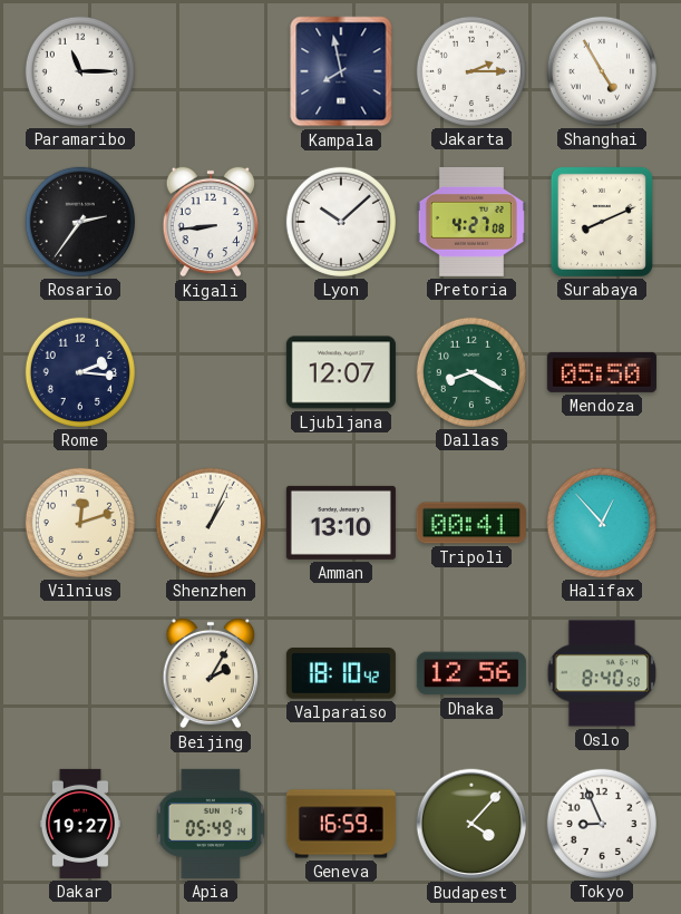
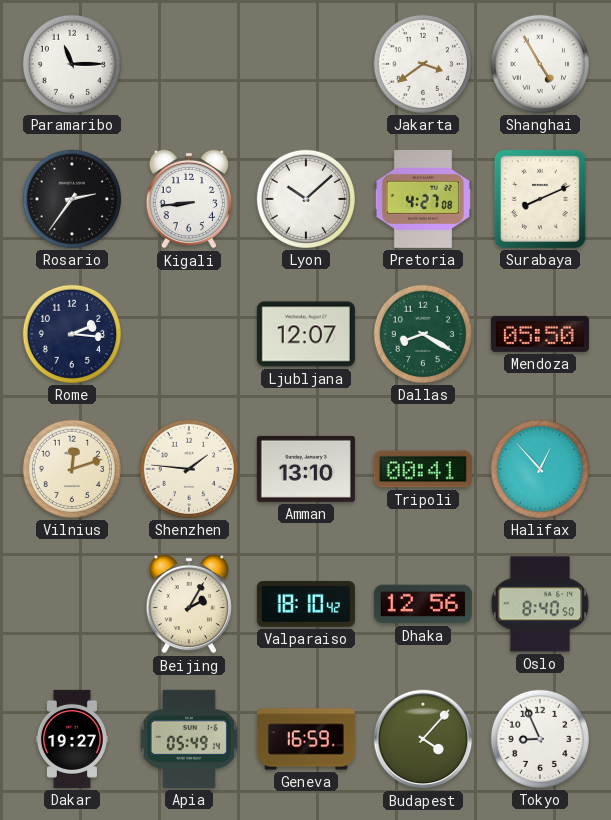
Kampala: 7:58 -> none
Jakarta: 2:15 -> 3:39
Shenzhen: 1:04 -> 1:46
